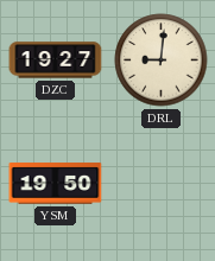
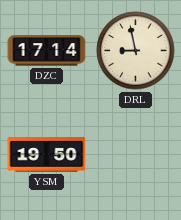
DZC: 19:27 -> 17:14
DRL: 9:01 -> 8:58
